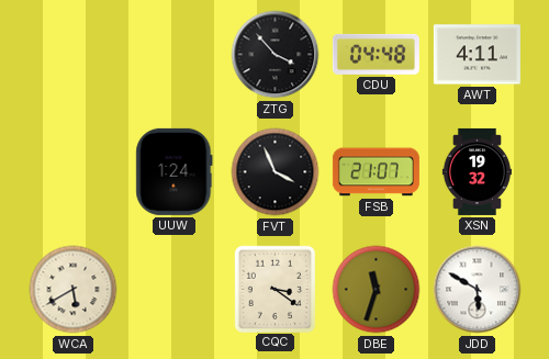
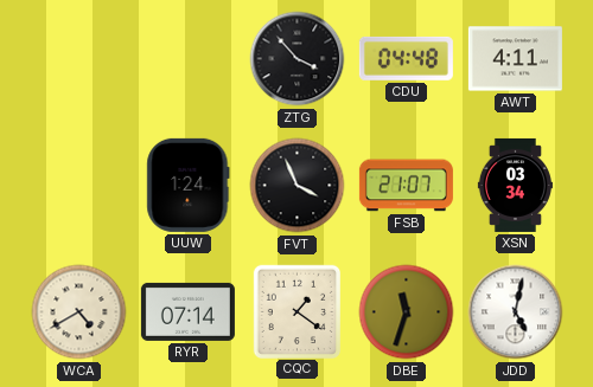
XSN: 19:32 -> 03:34
WCA: 5:40 -> 4:40
RYR: none -> 07:14
CQC: 3:21 -> 1:21
JDD: 5:50 -> 5:02
